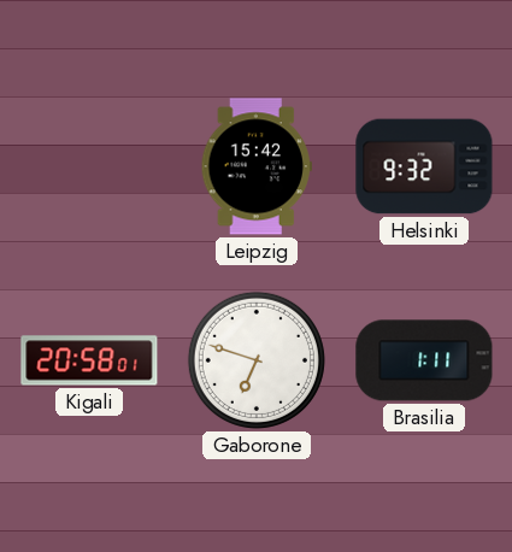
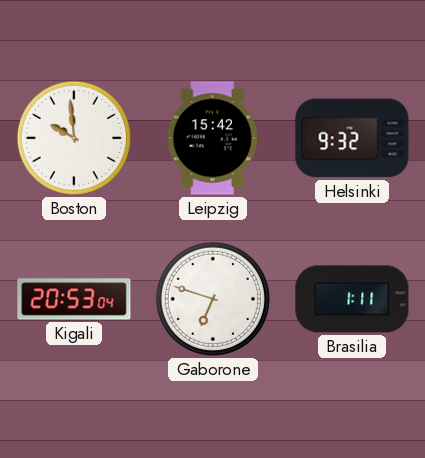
Boston: none -> 9:59
Kigali: 20:58 -> 20:53
